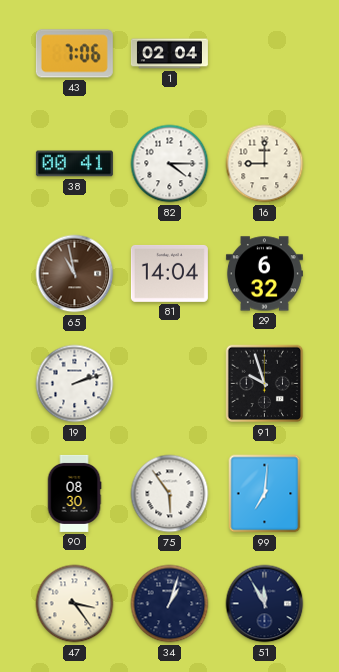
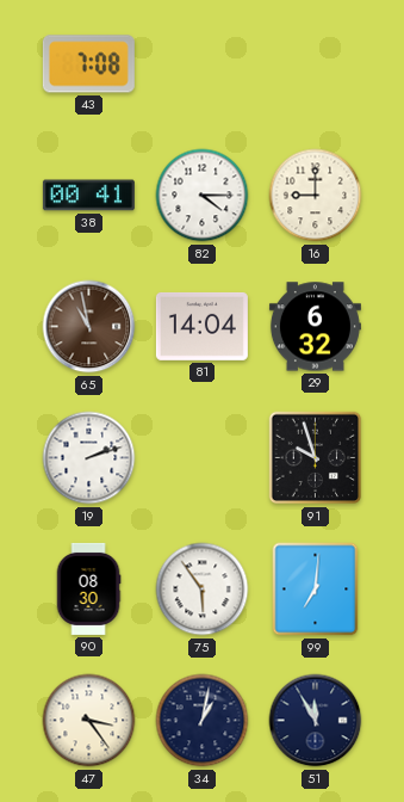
43: 7:06 -> 7:08
1: 02:04 -> none
34: 1:03 -> 1:02
